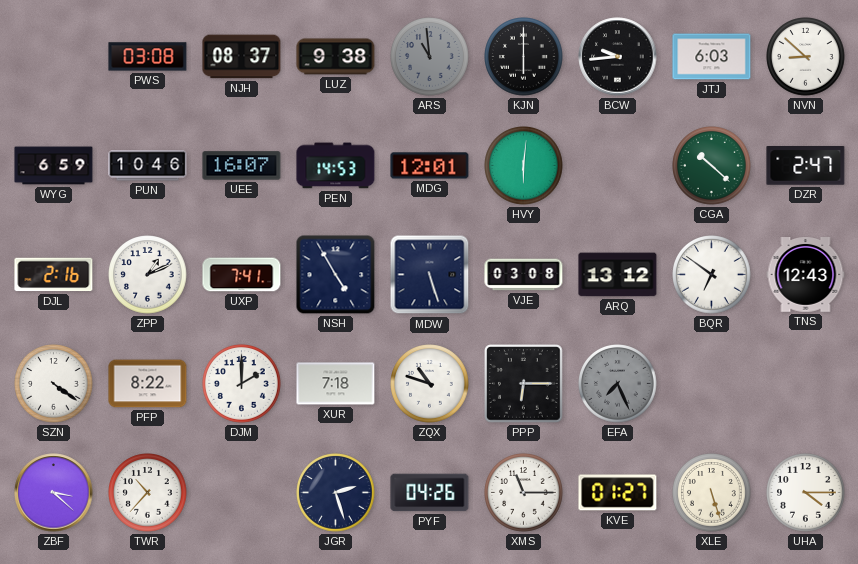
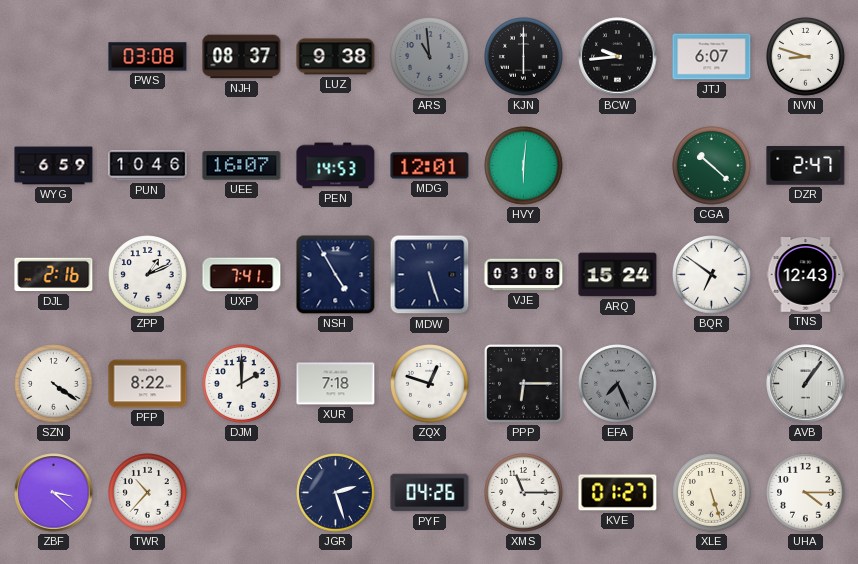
JTJ: 6:03 -> 6:07
NVN: 8:52 -> 8:48
ARQ: 13:12 -> 15:24
ZQX: 10:48 -> 12:48
AVB: none -> 1:06
